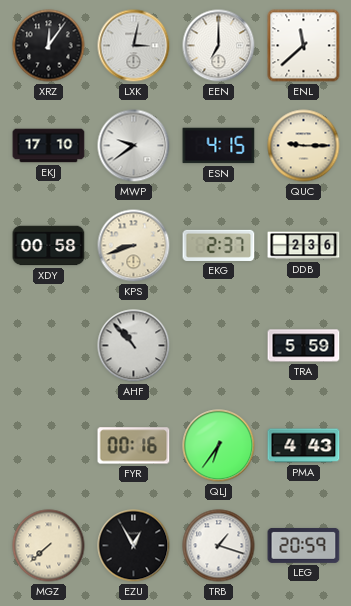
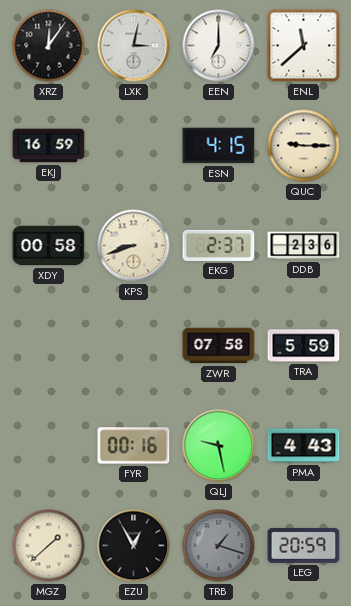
EKJ: 17:10 -> 16:59
MWP: 9:39 -> none
AHF: 10:53 -> none
ZWR: none -> 07:58
QLJ: 6:36 -> 9:28
MGZ: 7:38 -> 1:38
TRB dial: white -> grey
